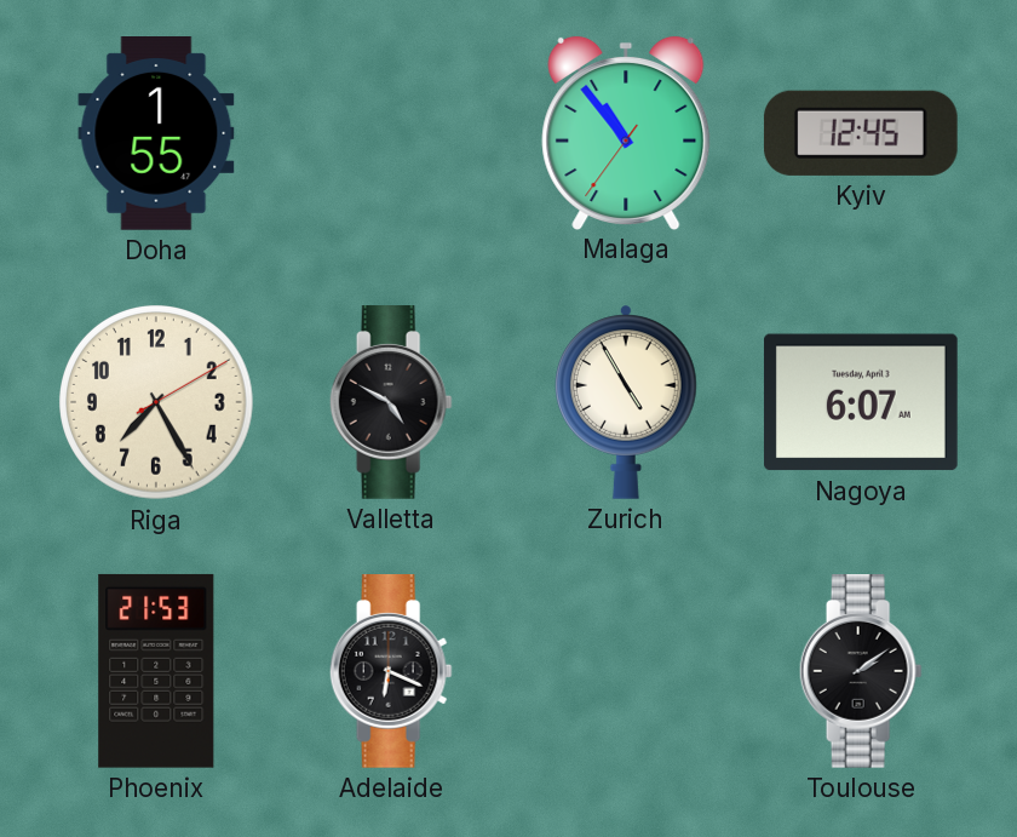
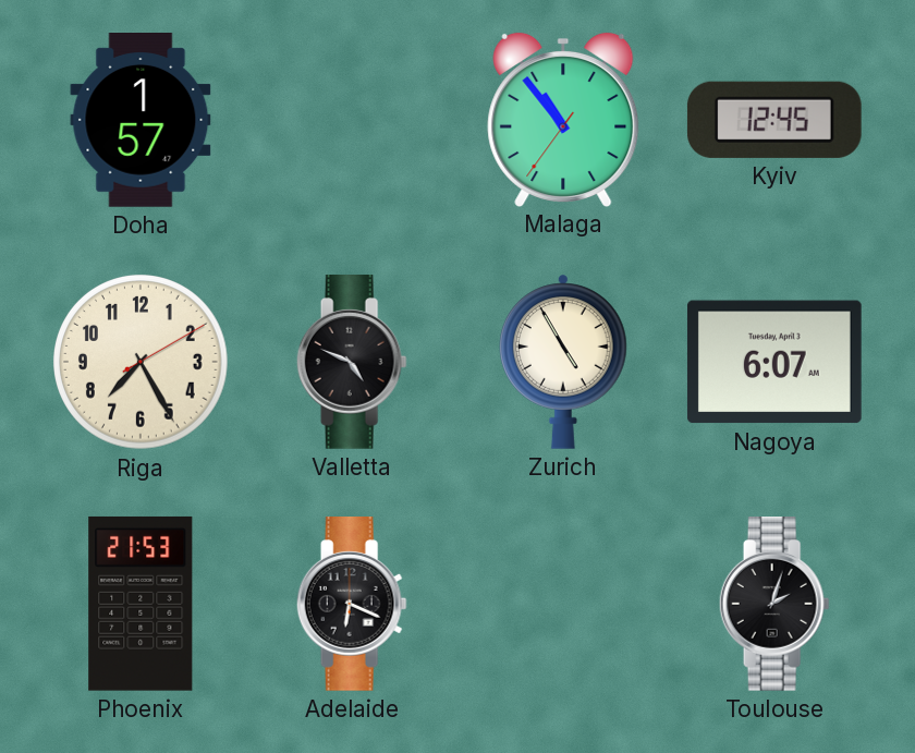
Doha: 1:55 -> 1:57
Valletta: 4:50 -> 4:49
Toulouse: 2:09 -> 2:03
